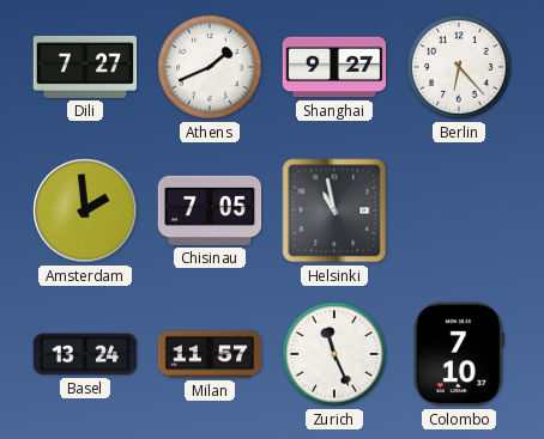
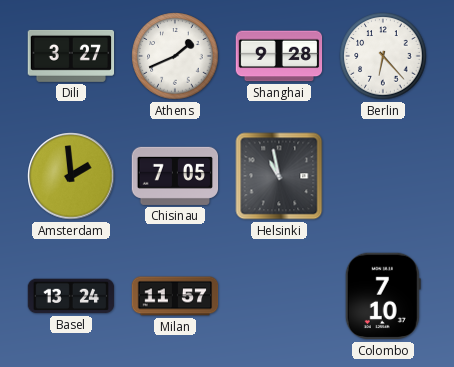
Dili: 7:27 -> 3:27
Shanghai: 9:27 -> 9:28
Zurich: 11:26 -> none
